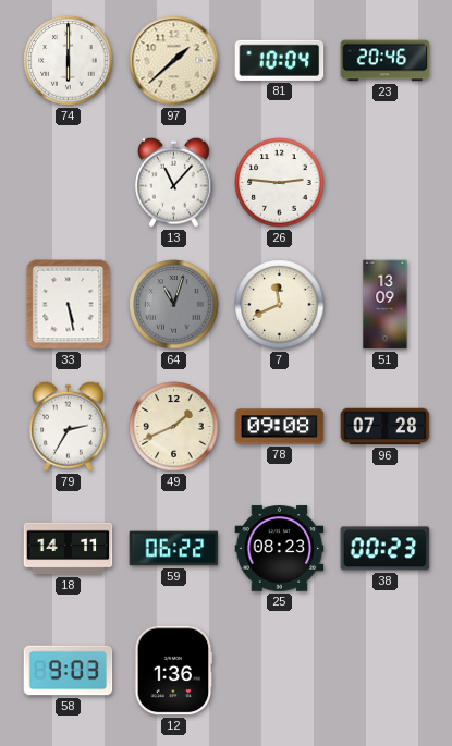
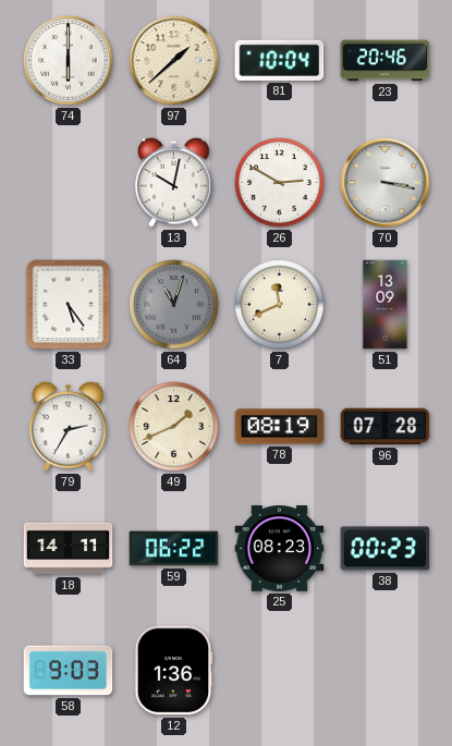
13: 11:07 -> 10:02
26: 2:46 -> 2:50
70: none -> 3:17
33: 5:28 -> 5:24
78: 09:08 -> 08:19
